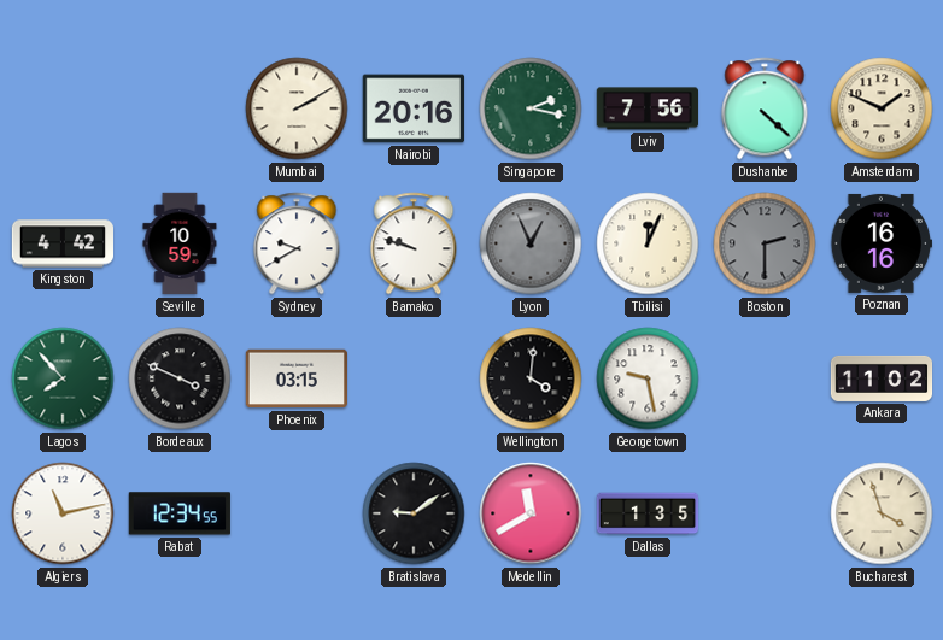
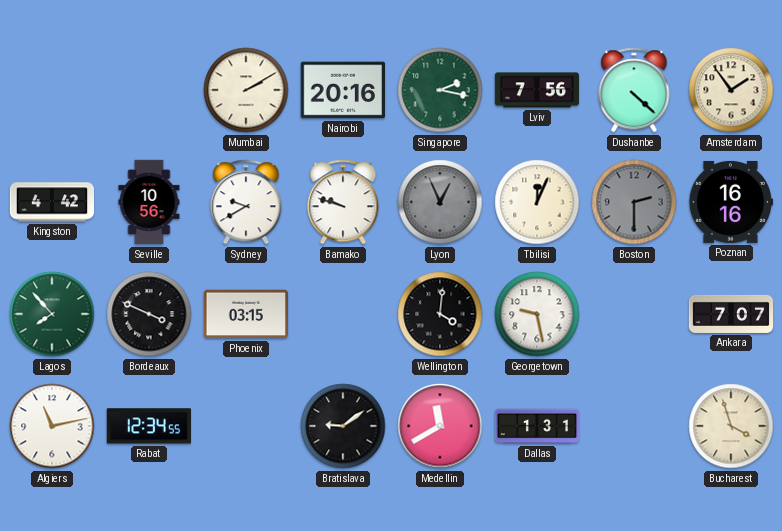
Amsterdam: 1:49 -> 1:54
Seville: 10:59 -> 10:56
Ankara: 11:02 -> 7:07
Dallas: 1:35 -> 1:31
